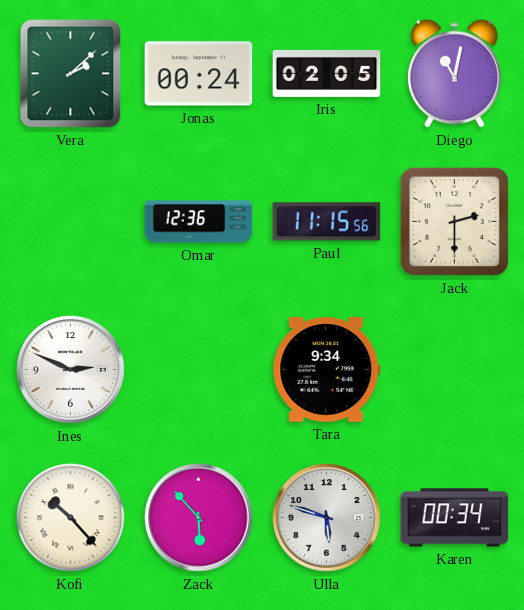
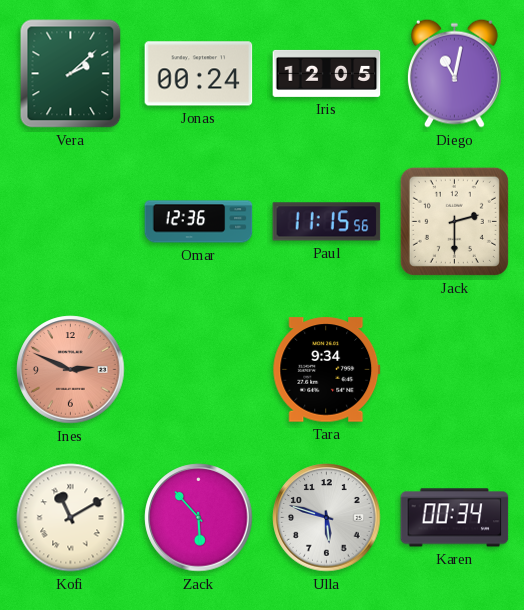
Iris: 02:05 -> 12:05
Ines dial: white -> salmon
Kofi: 10:23 -> 11:10
